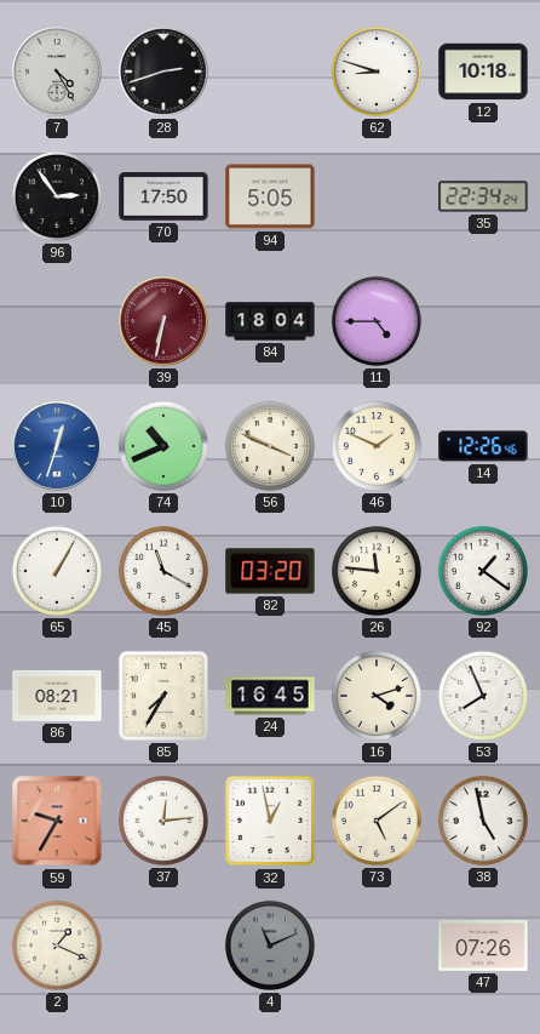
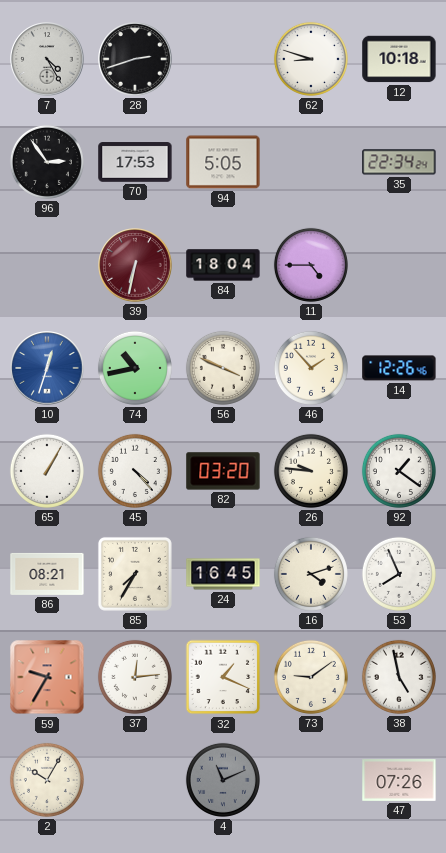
70: 17:50 -> 17:53
74: 10:41 -> 10:43
46: 1:49 -> 1:53
45: 11:20 -> 4:23
26: 11:46 -> 9:46
32: 12:58 -> 1:19
73: 5:09 -> 9:09
2: 1:19 -> 10:05
